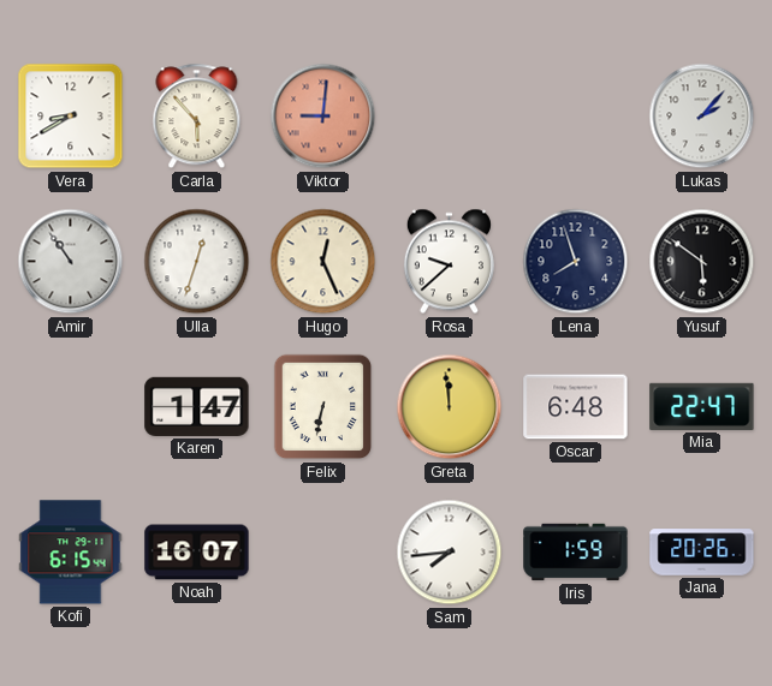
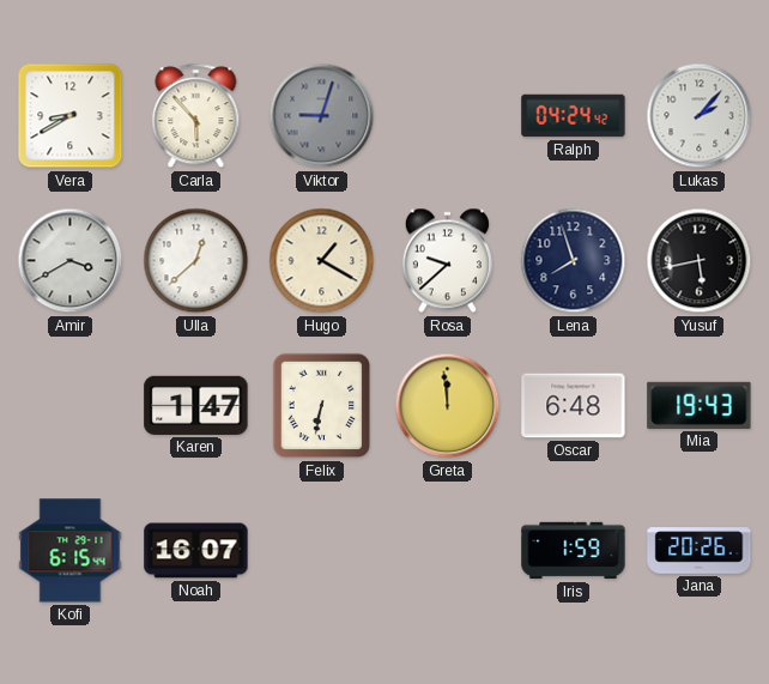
Viktor: 9:01 -> 9:03
Viktor dial: salmon -> grey
Ralph: none -> 04:24
Amir: 10:54 -> 3:40
Ulla: 12:33 -> 12:38
Hugo: 12:26 -> 1:20
Yusuf: 5:51 -> 5:43
Mia: 22:47 -> 19:43
Sam: 7:44 -> none
